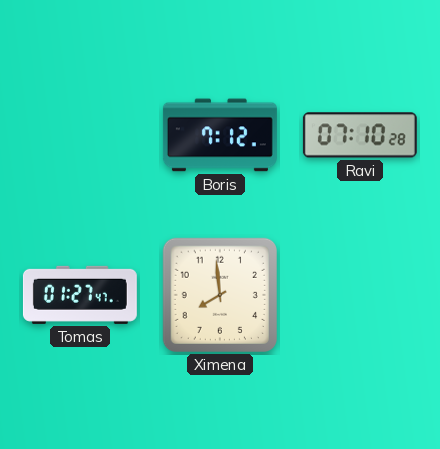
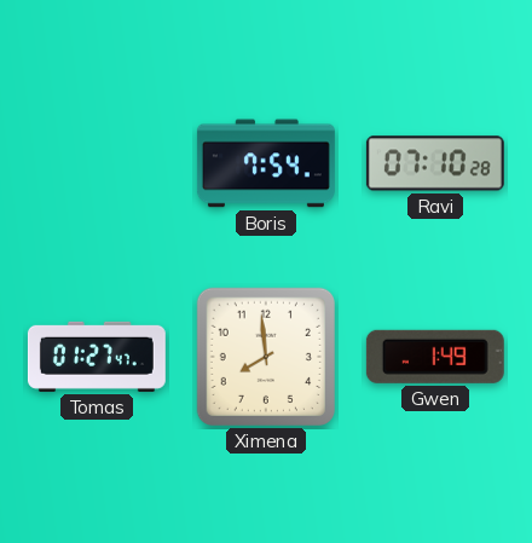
Boris: 7:12 -> 7:54
Gwen: none -> 1:49
